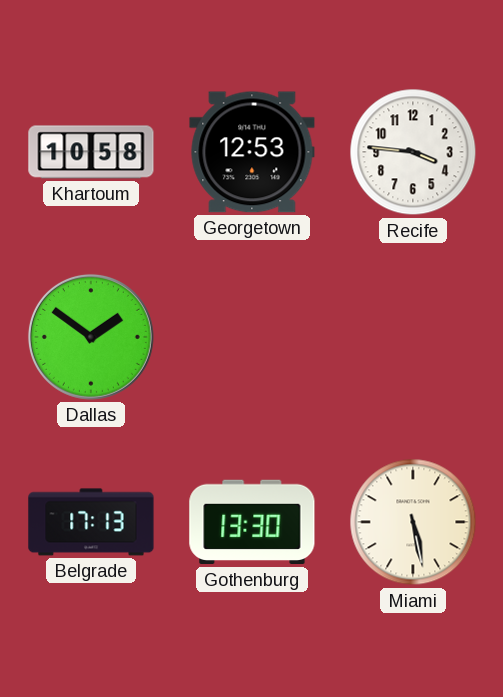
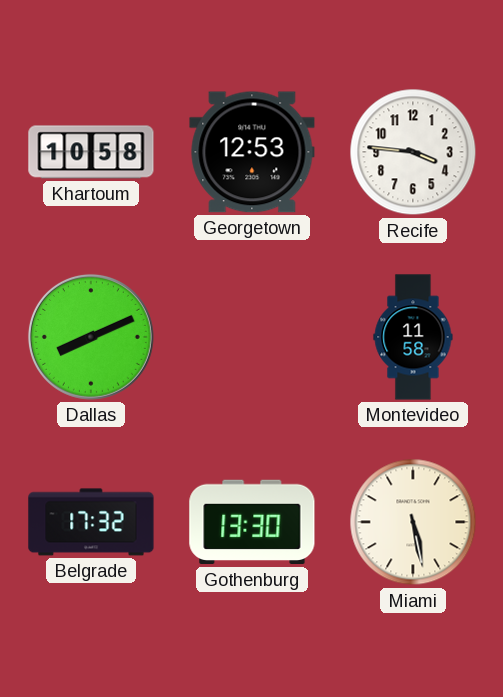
Dallas: 1:51 -> 8:11
Montevideo: none -> 11:58
Belgrade: 17:13 -> 17:32
